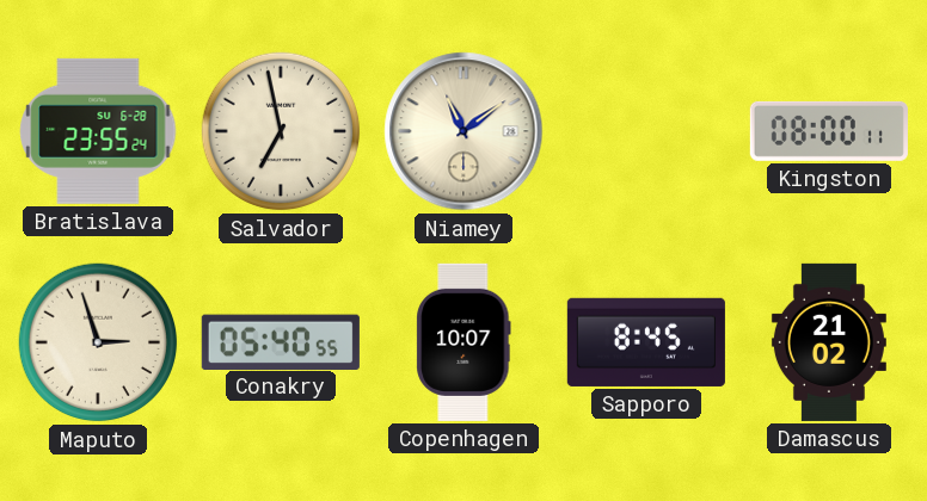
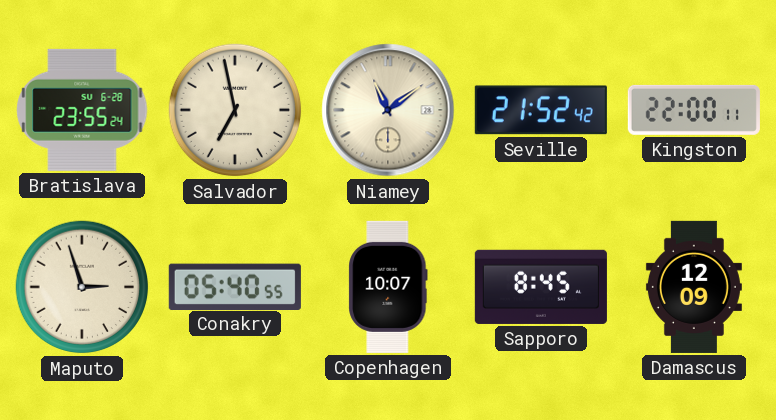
Seville: none -> 21:52
Kingston: 08:00 -> 22:00
Damascus: 21:02 -> 12:09
